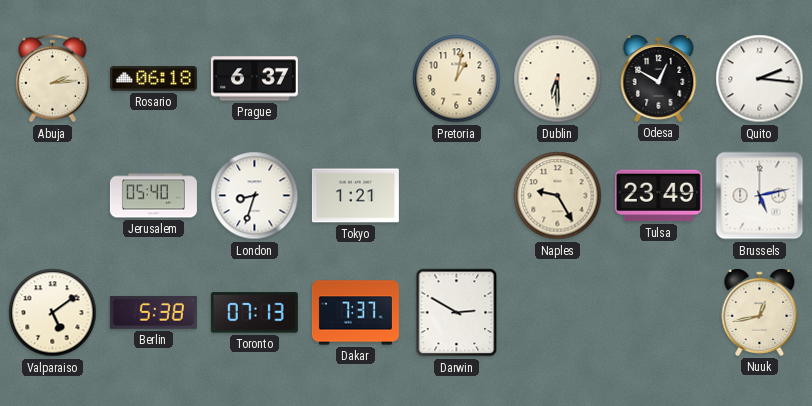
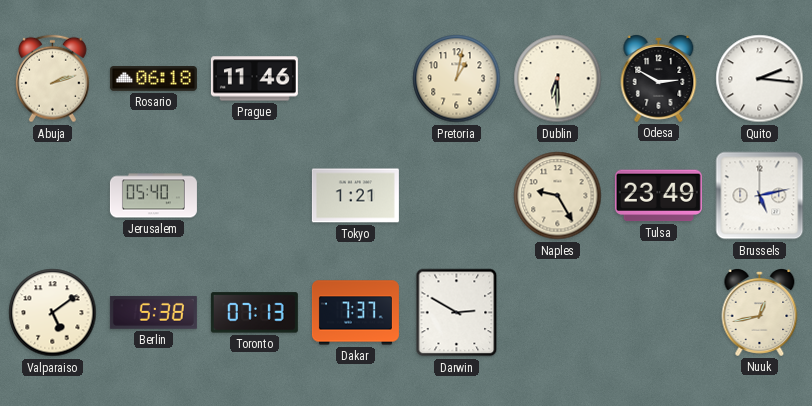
Abuja: 2:14 -> 2:12
Prague: 6:37 -> 11:46
Odesa: 12:50 -> 2:50
London: 8:33 -> none
